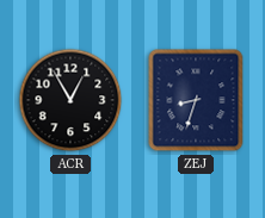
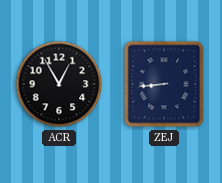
ZEJ: 8:33 -> 8:44
